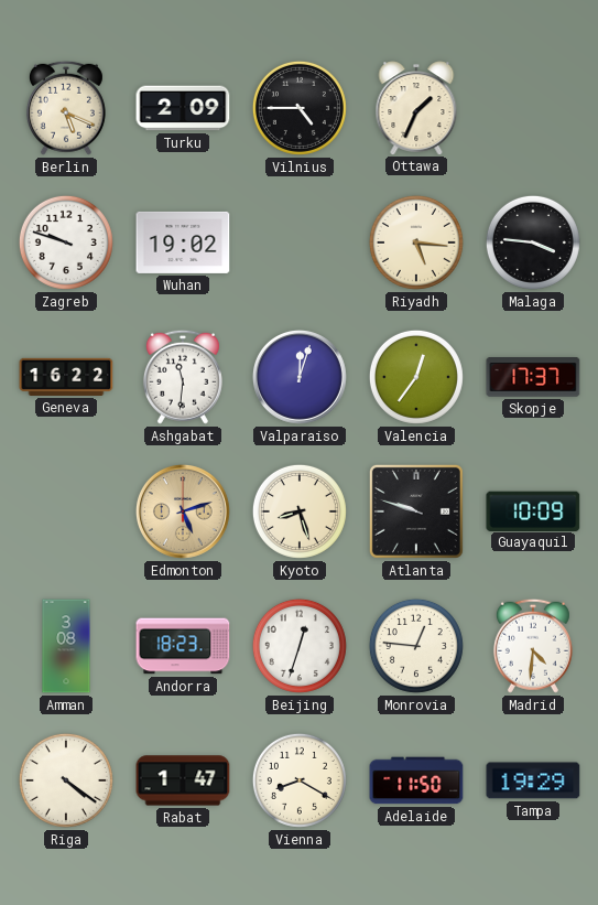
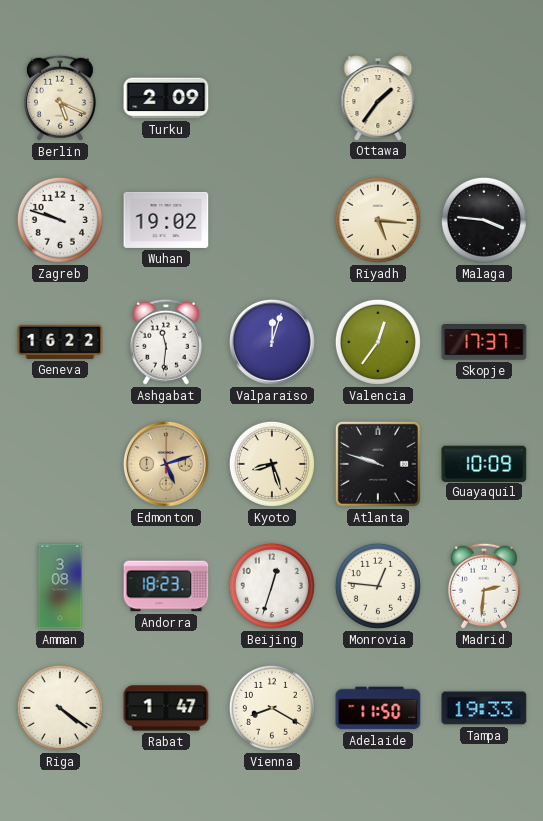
Vilnius: 4:45 -> none
Ottawa: 1:34 -> 1:36
Madrid: 4:31 -> 2:31
Tampa: 19:29 -> 19:33
